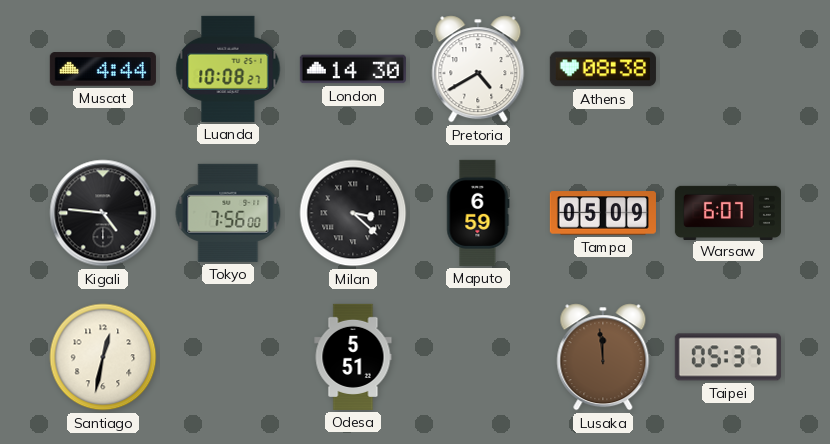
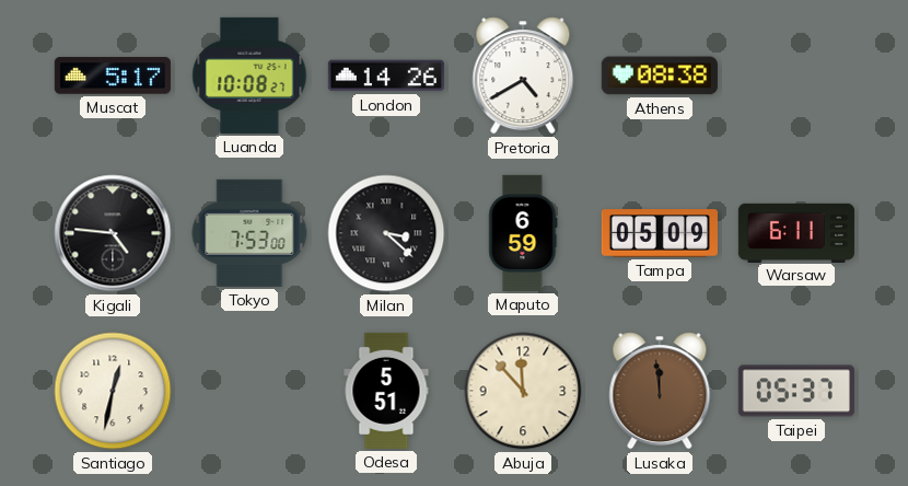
Muscat: 4:44 -> 5:17
London: 14:30 -> 14:26
Tokyo: 7:56 -> 7:53
Warsaw: 6:07 -> 6:11
Abuja: none -> 11:53
